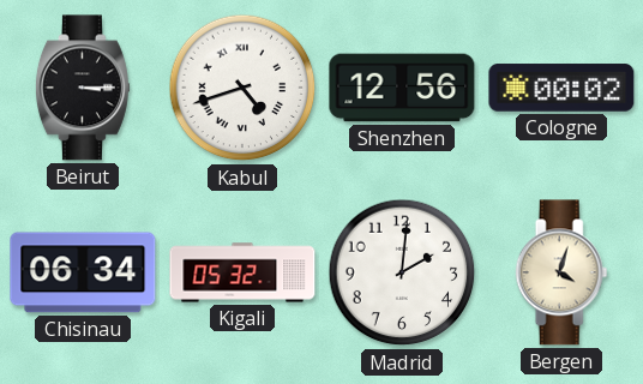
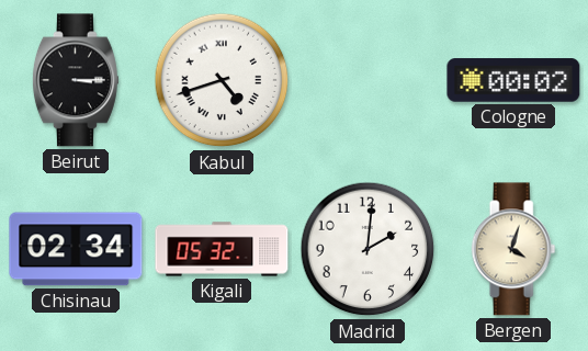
Shenzhen: 12:56 -> none
Chisinau: 06:34 -> 02:34
